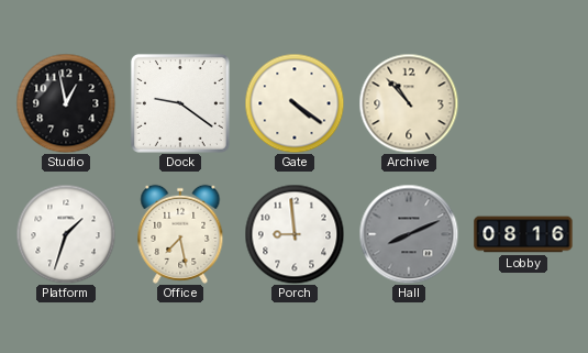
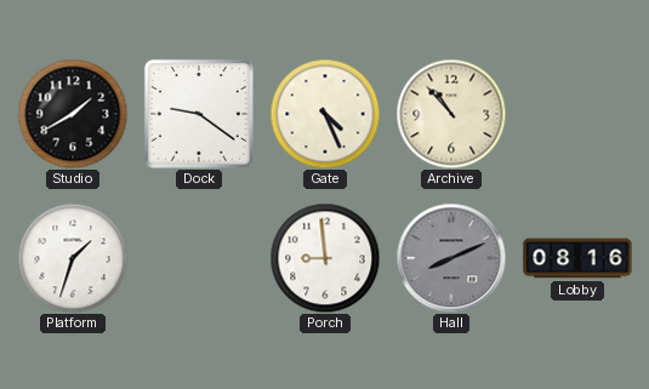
Studio: 12:58 -> 1:40
Gate: 4:21 -> 4:26
Office: 7:28 -> none
